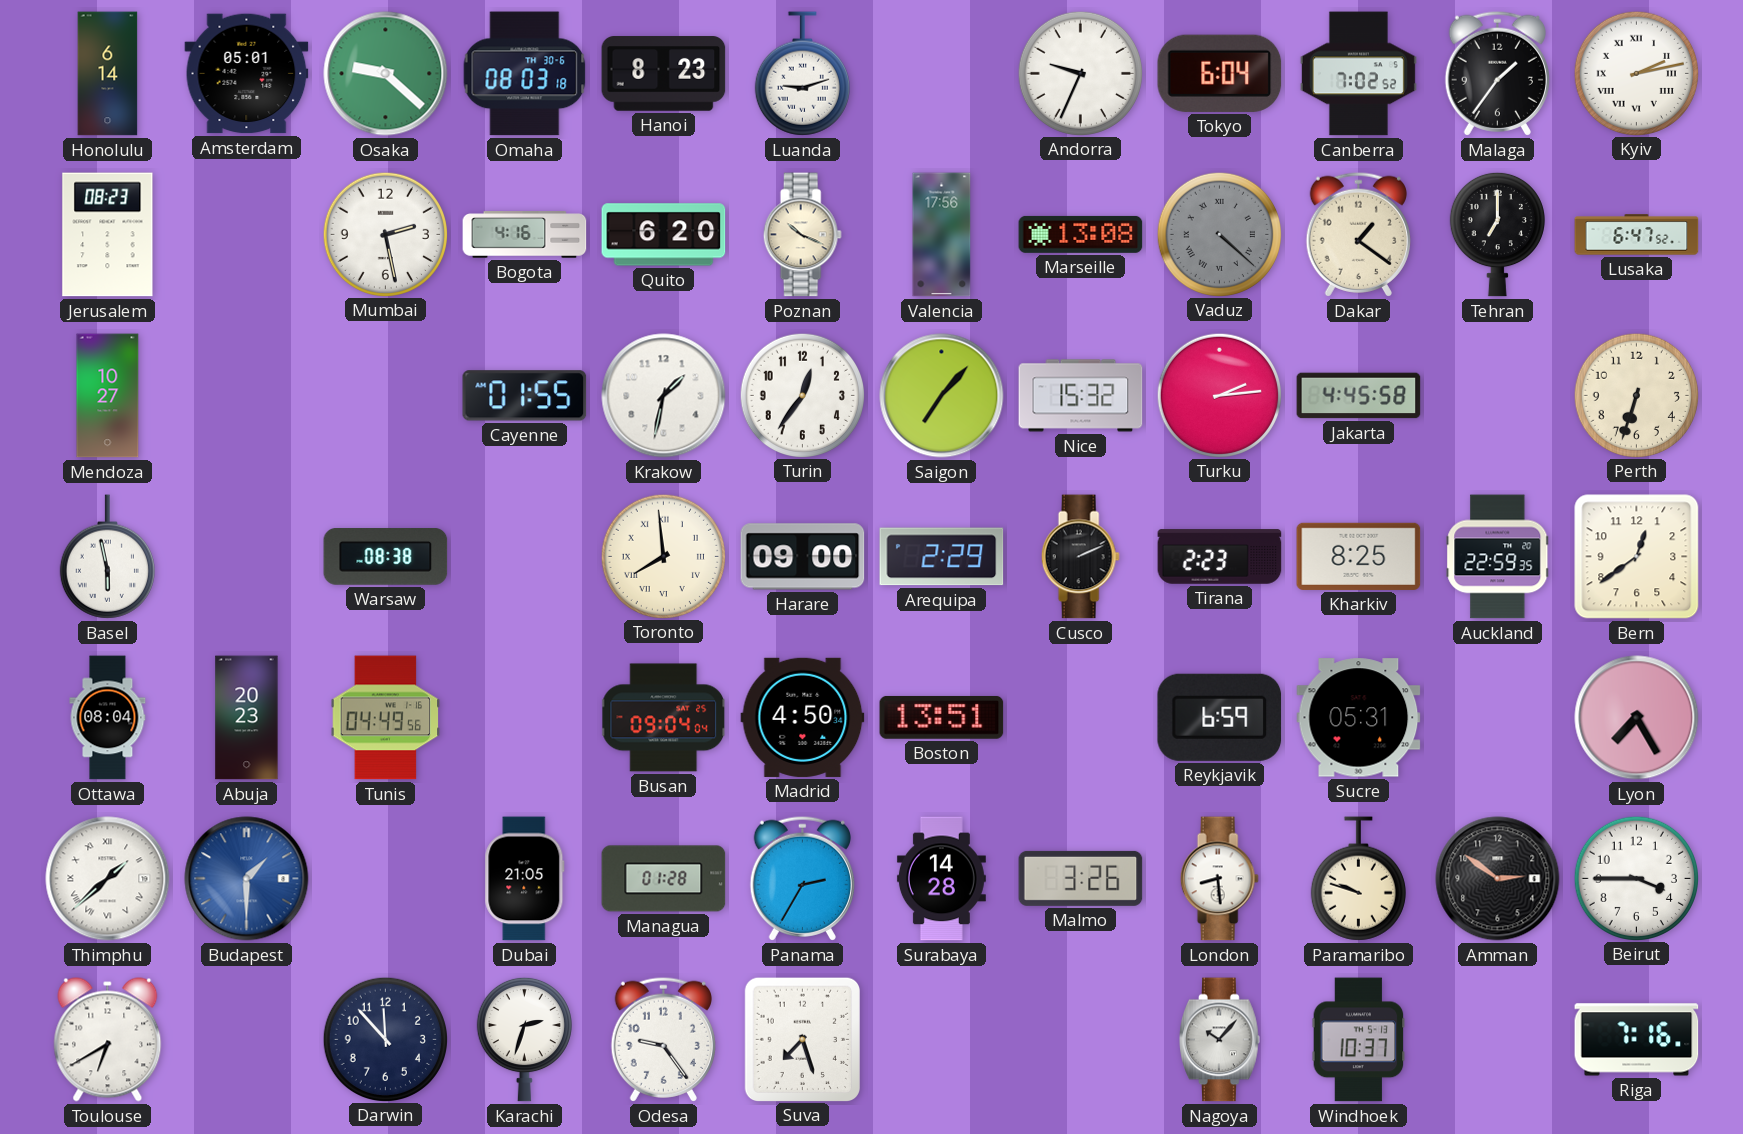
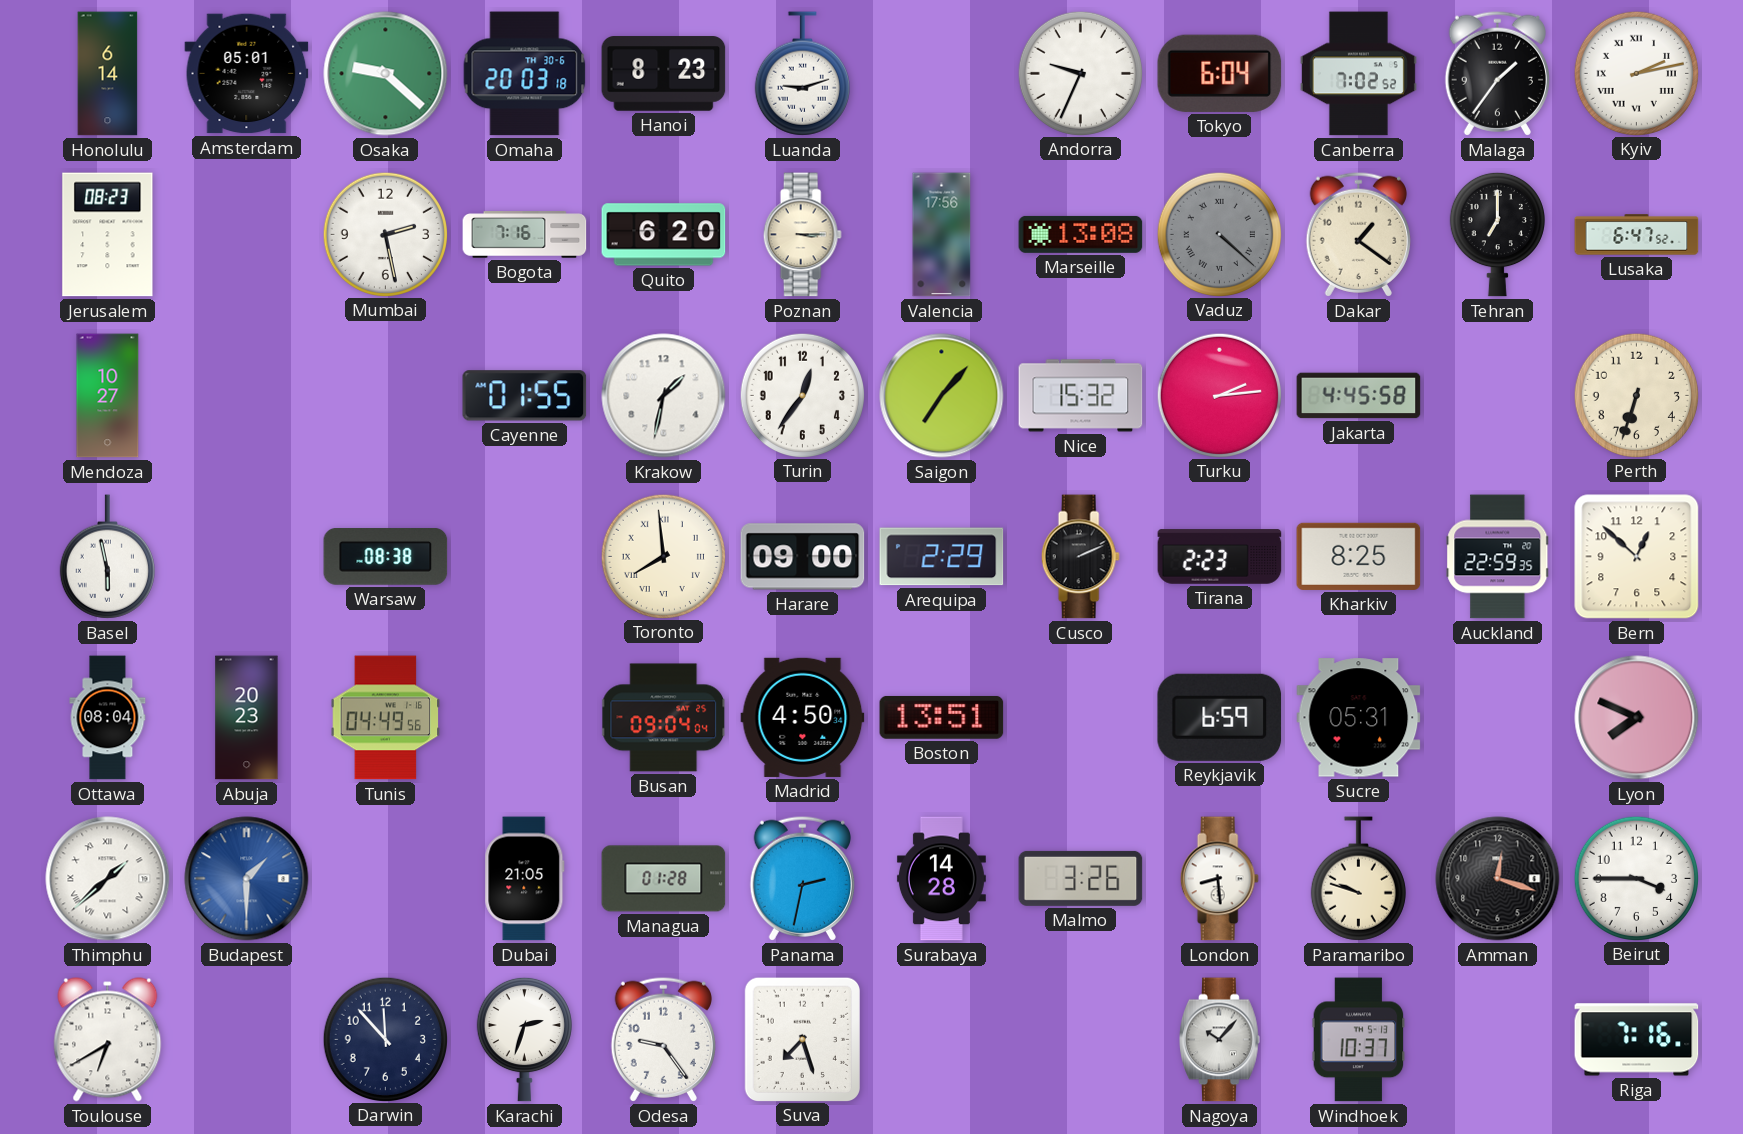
Omaha: 08:03 -> 20:03
Bogota: 4:16 -> 7:16
Poznan: 10:19 -> 3:15
Bern: 12:39 -> 12:52
Lyon: 7:25 -> 7:49
Panama: 2:35 -> 2:32
Amman: 2:51 -> 12:18
